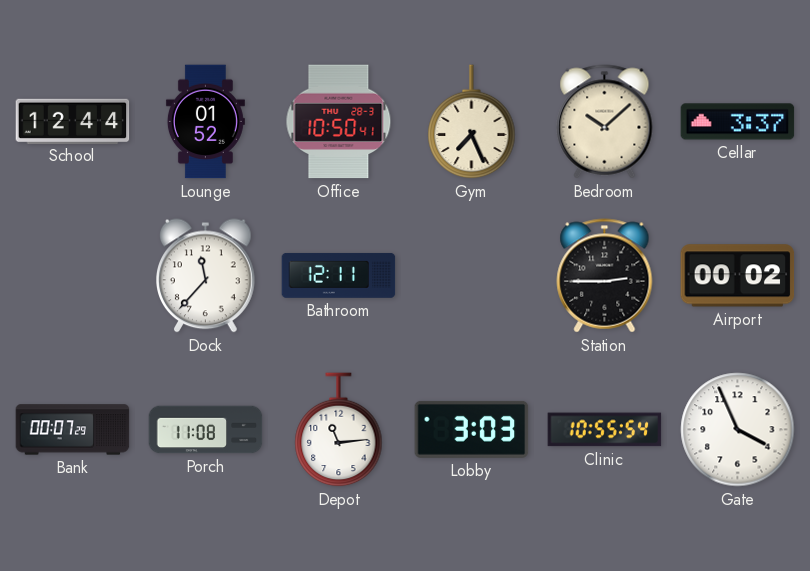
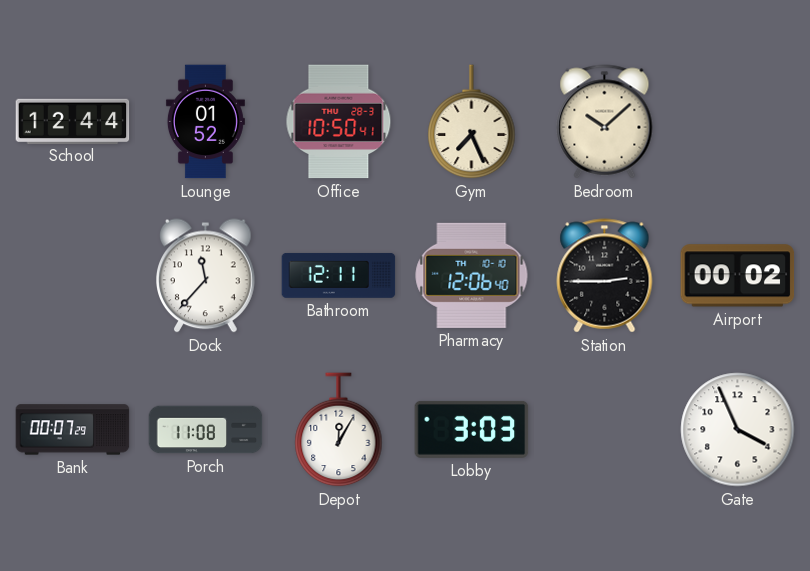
Cellar: 3:37 -> none
Pharmacy: none -> 12:06
Depot: 11:14 -> 12:05
Clinic: 10:55 -> none
